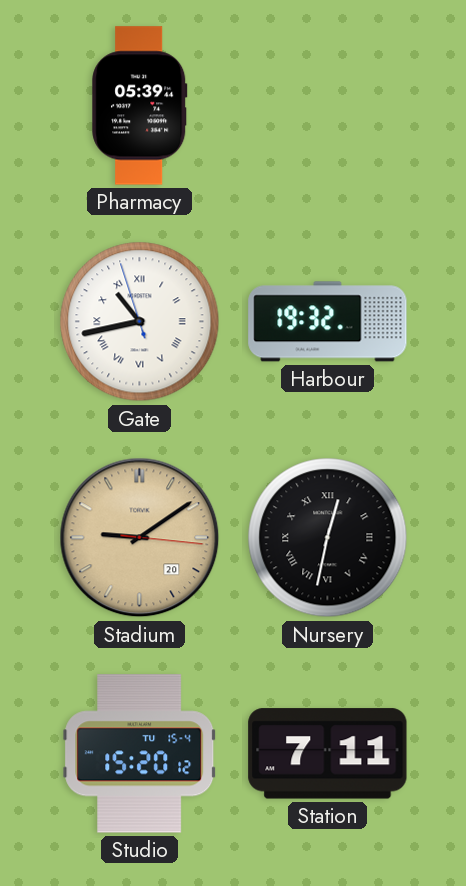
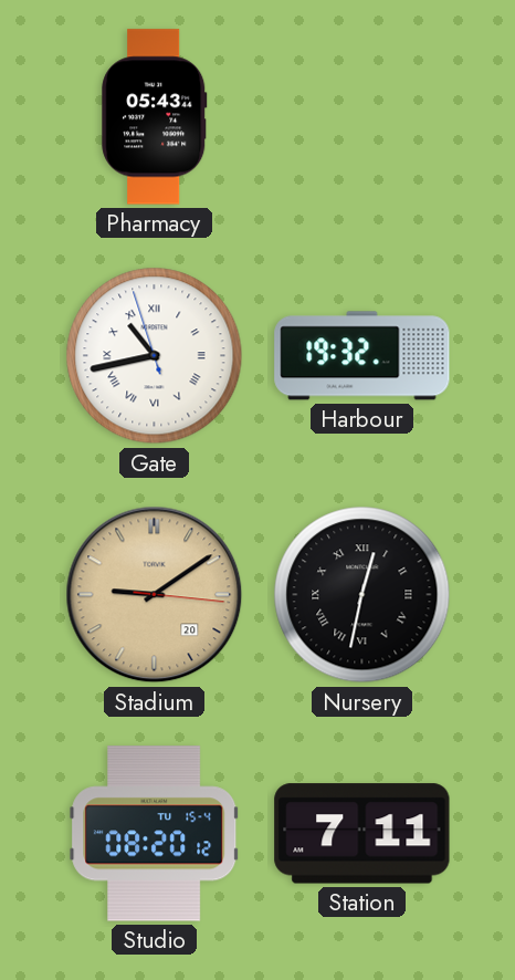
Pharmacy: 05:39 -> 05:43
Studio: 15:20 -> 08:20
